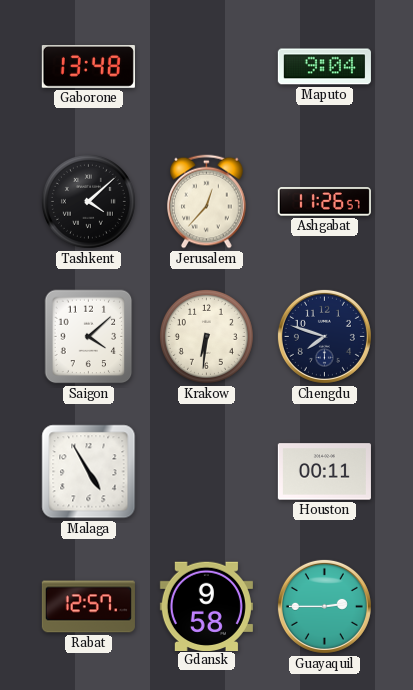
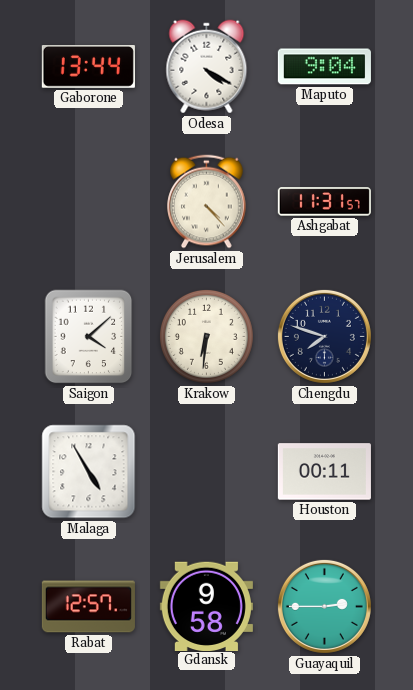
Gaborone: 13:48 -> 13:44
Odesa: none -> 4:20
Tashkent: 4:08 -> none
Jerusalem: 12:37 -> 4:23
Ashgabat: 11:26 -> 11:31
